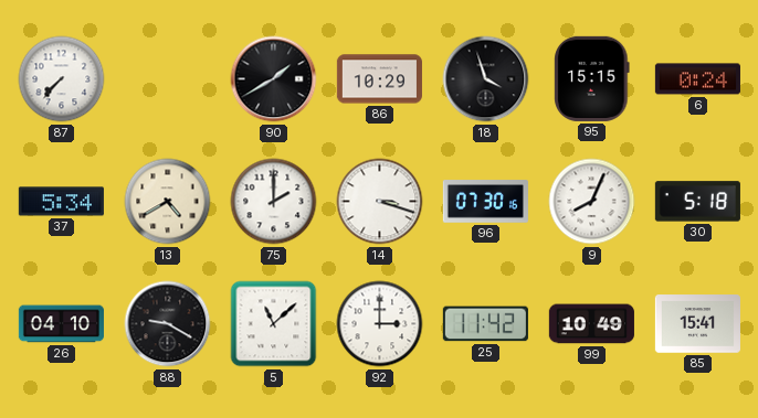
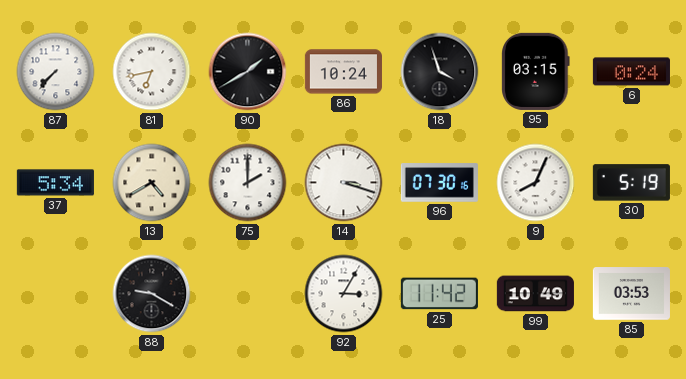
81: none -> 6:43
86: 10:29 -> 10:24
95: 15:15 -> 03:15
30: 5:18 -> 5:19
26: 04:10 -> none
5: 11:08 -> none
92: 3:00 -> 3:05
85: 15:41 -> 03:53
